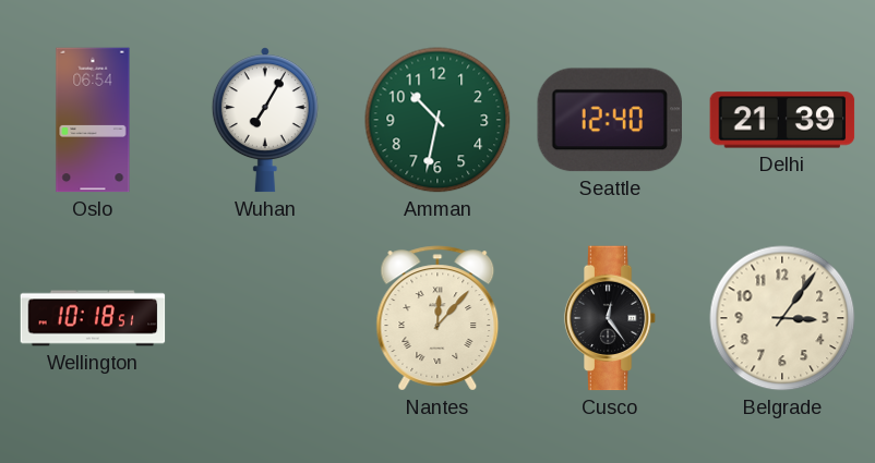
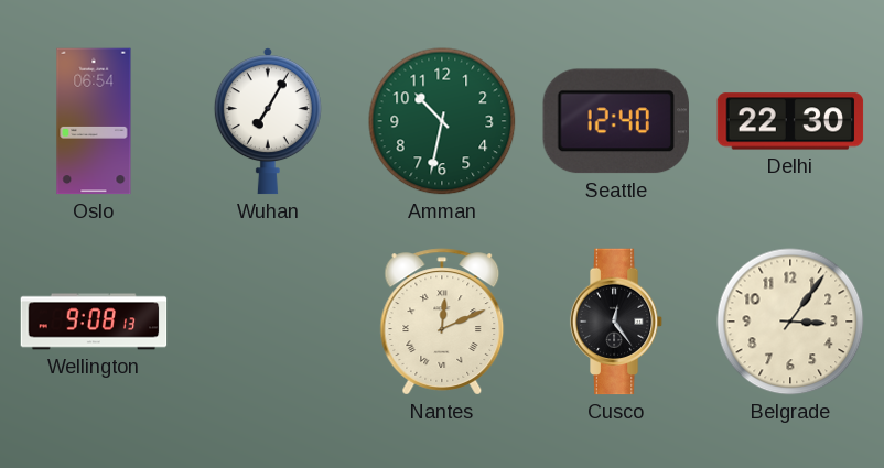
Delhi: 21:39 -> 22:30
Wellington: 10:18 -> 9:08
Nantes: 12:07 -> 12:11
